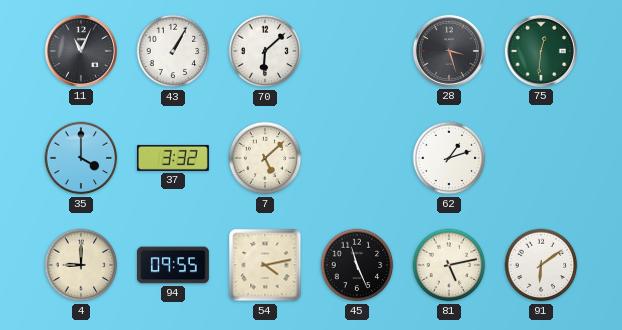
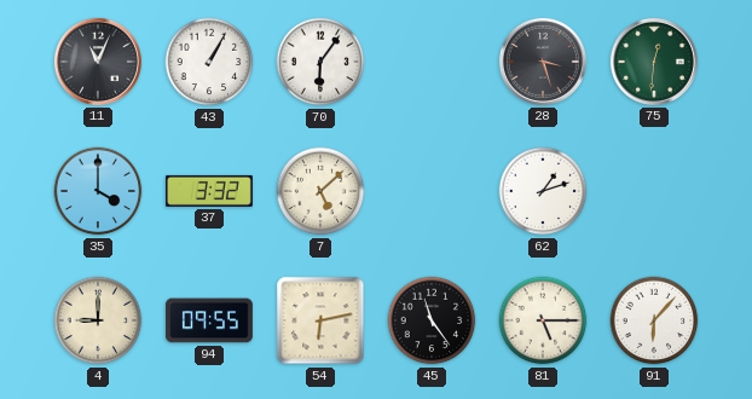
70: 6:08 -> 6:06
54: 4:13 -> 6:13
45: 11:26 -> 11:24
81: 5:13 -> 5:15
91: 6:09 -> 6:07
